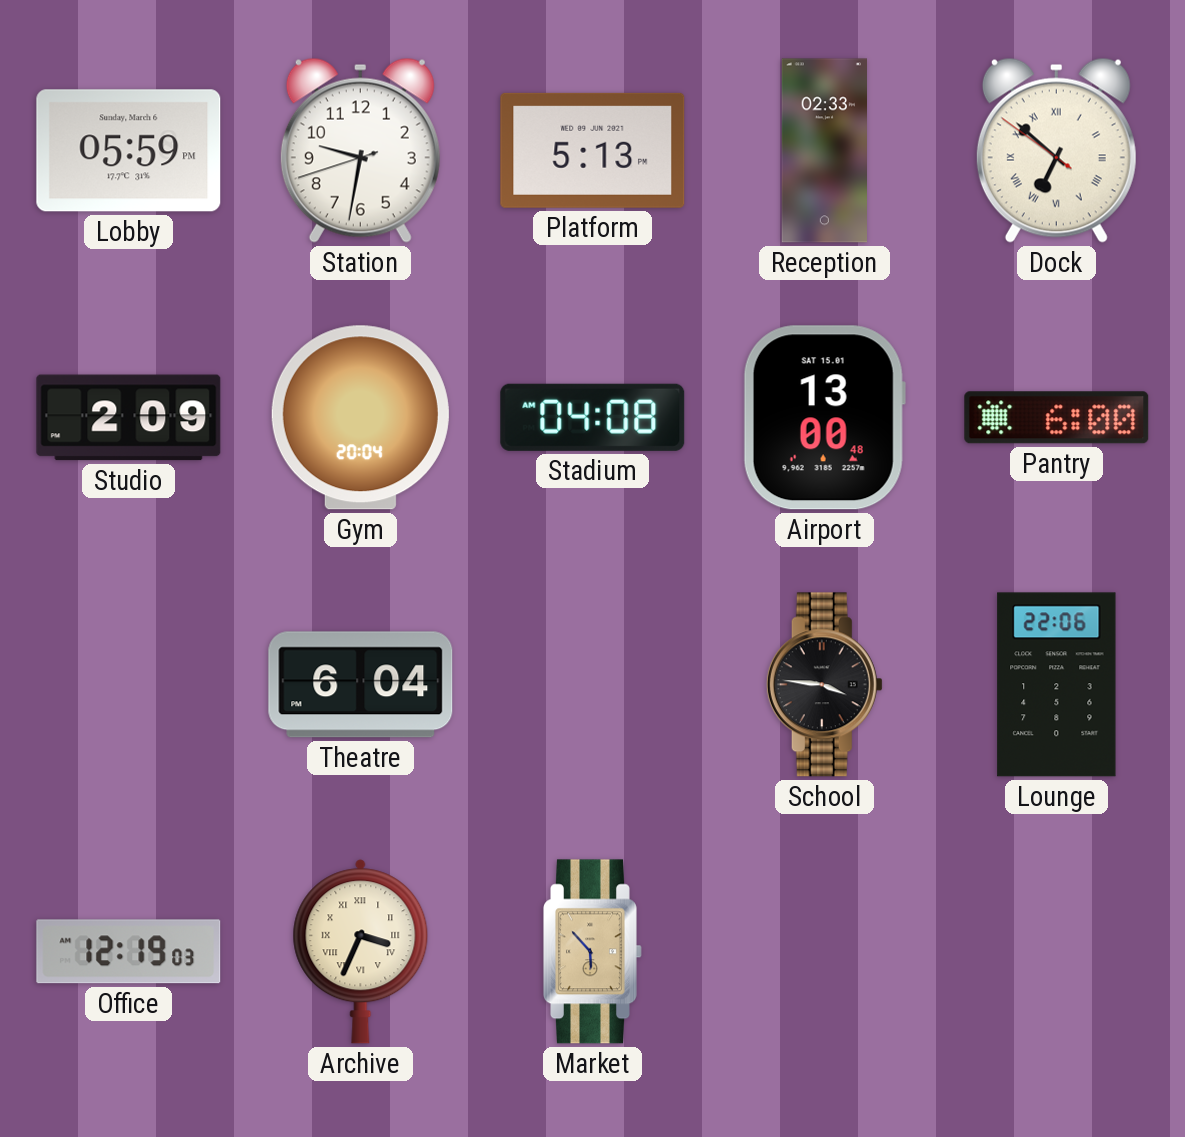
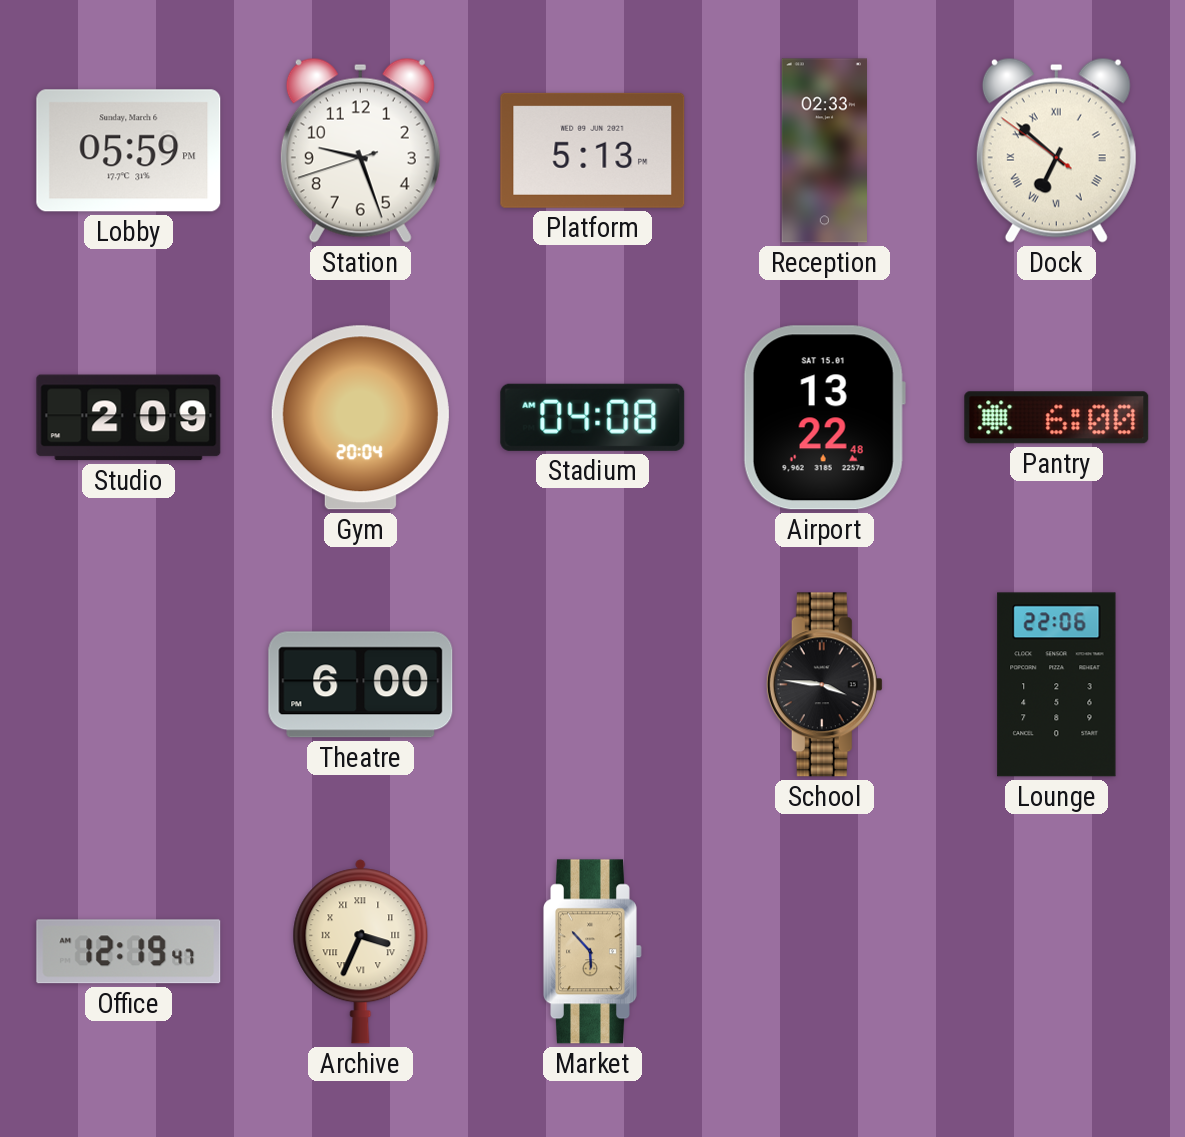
Station: 9:31 -> 9:26
Airport: 13:00 -> 13:22
Theatre: 6:04 -> 6:00
Office: 12:19:03 -> 12:19:47
